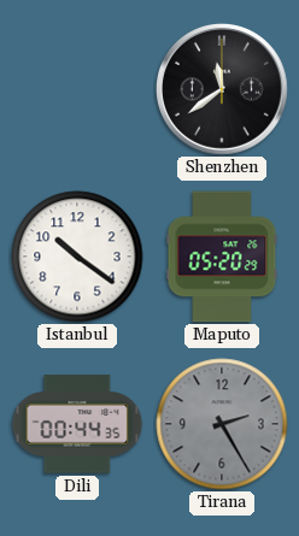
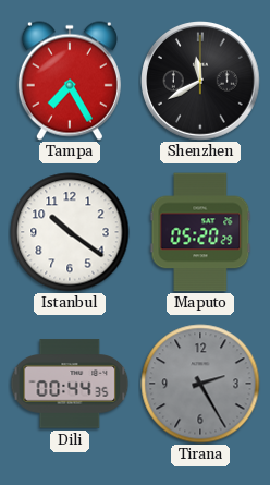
Tampa: none -> 7:25
Shenzhen: 11:39 -> 11:40
